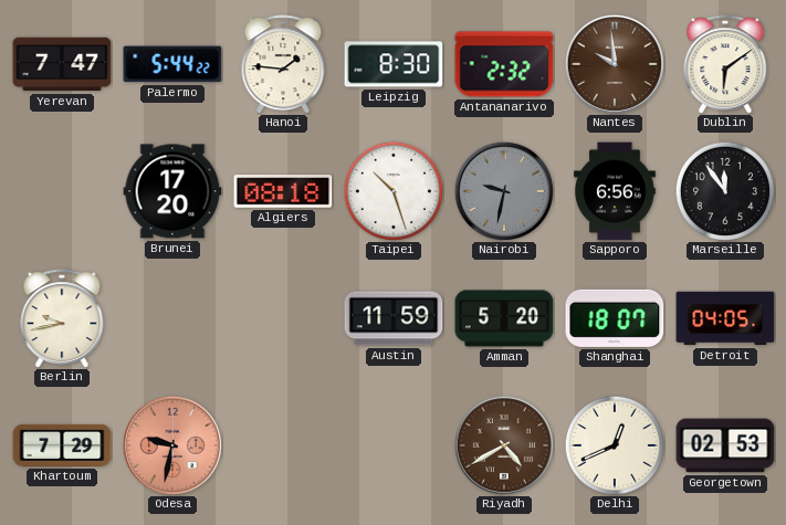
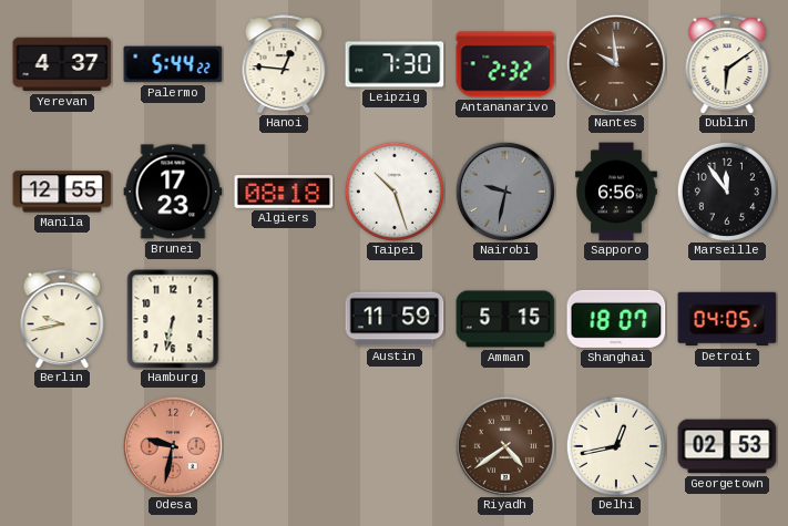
Yerevan: 7:47 -> 4:37
Hanoi: 1:46 -> 12:46
Leipzig: 8:30 -> 7:30
Manila: none -> 12:55
Brunei: 17:20 -> 17:23
Hamburg: none -> 6:32
Amman: 5:20 -> 5:15
Khartoum: 7:29 -> none
Riyadh: 4:40 -> 4:39
Delhi: 12:41 -> 12:43
